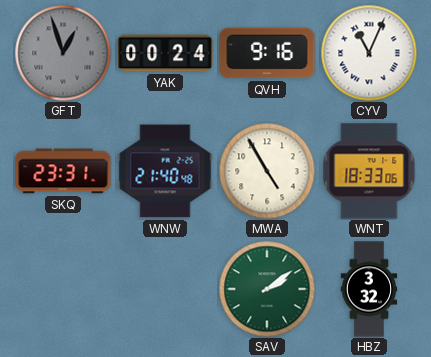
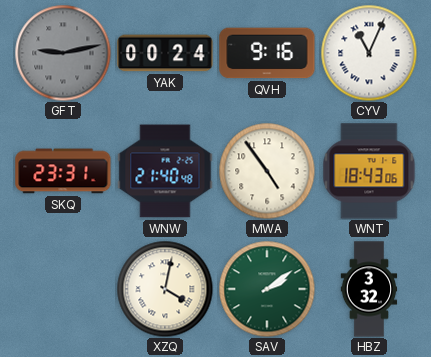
GFT: 12:57 -> 9:13
MWA: 4:55 -> 4:54
WNT: 18:33 -> 18:43
XZQ: none -> 4:02
